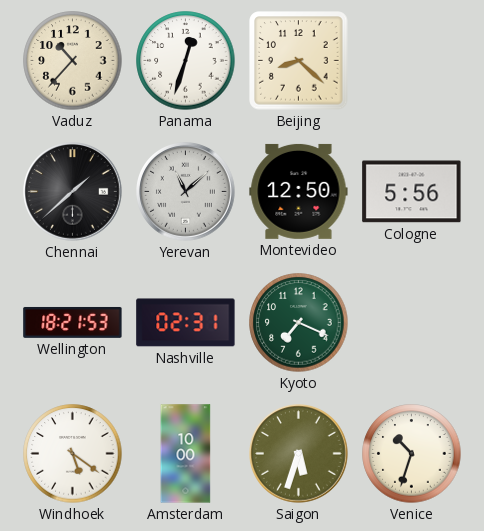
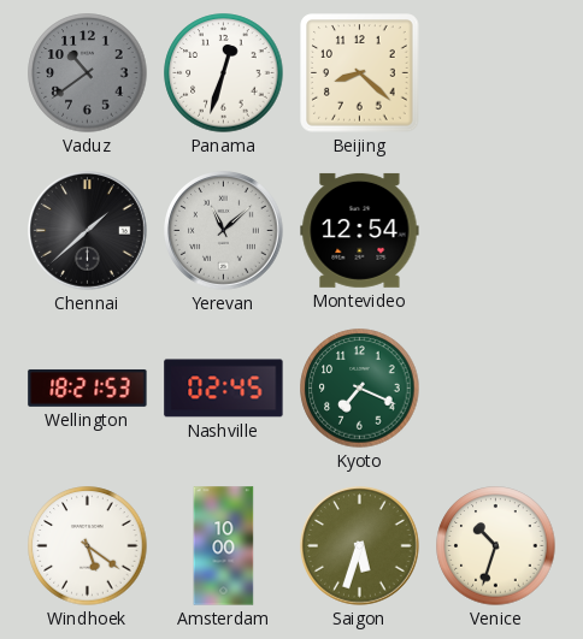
Vaduz: 10:37 -> 10:39
Vaduz dial: cream -> grey
Montevideo: 12:50 -> 12:54
Cologne: 5:56 -> none
Nashville: 02:31 -> 02:45
